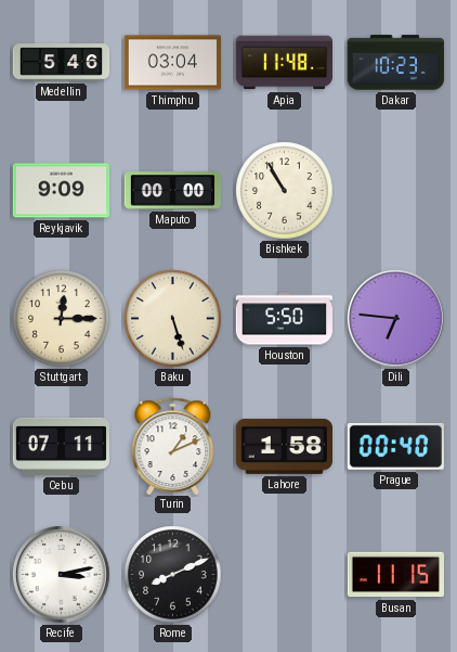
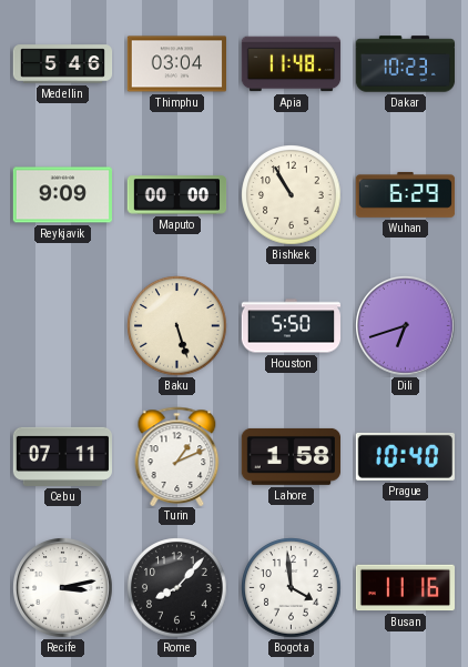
Wuhan: none -> 6:29
Stuttgart: 12:15 -> none
Dili: 6:46 -> 6:42
Prague: 00:40 -> 10:40
Rome: 8:11 -> 8:07
Bogota: none -> 3:59
Busan: 11:15 -> 11:16
